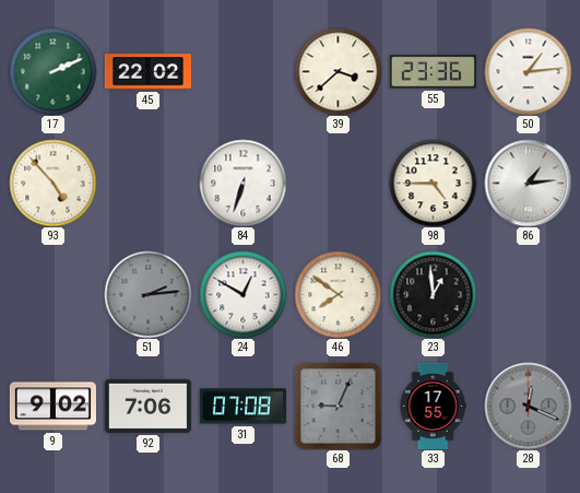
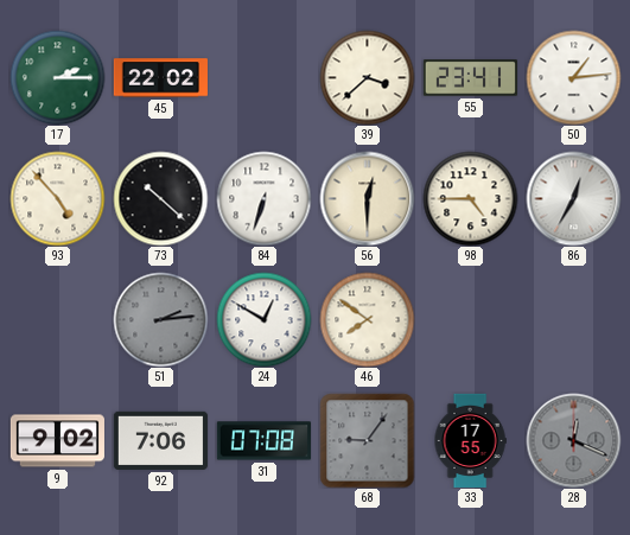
17: 2:11 -> 2:15
55: 23:36 -> 23:41
73: none -> 10:22
56: none -> 12:30
86: 1:14 -> 12:35
23: 12:59 -> none
68: 9:04 -> 9:06
